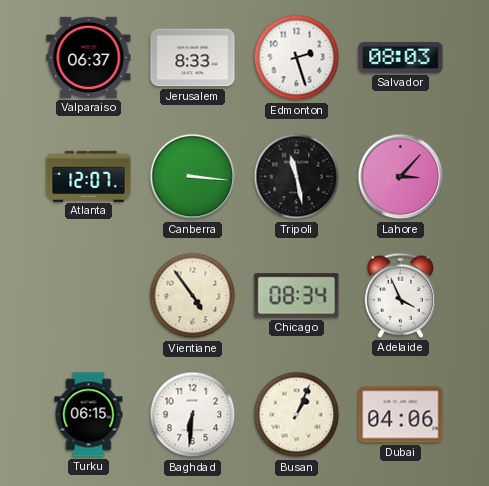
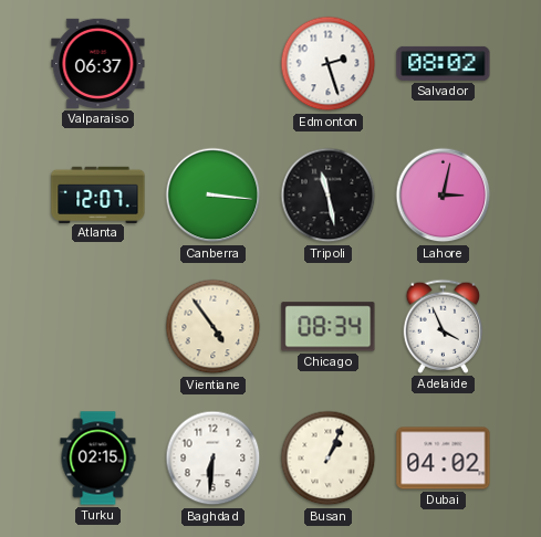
Jerusalem: 8:33 -> none
Salvador: 08:03 -> 08:02
Lahore: 3:07 -> 3:02
Turku: 06:15 -> 02:15
Dubai: 04:06 -> 04:02
